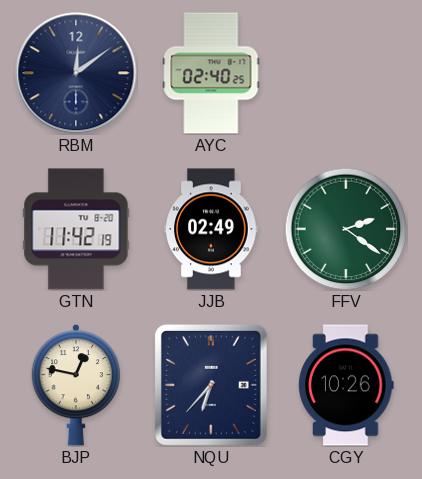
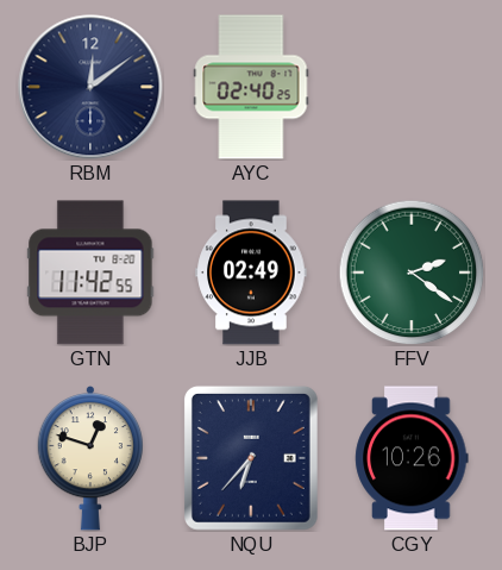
GTN: 11:42:19 -> 11:42:55
BJP: 12:47 -> 12:48
